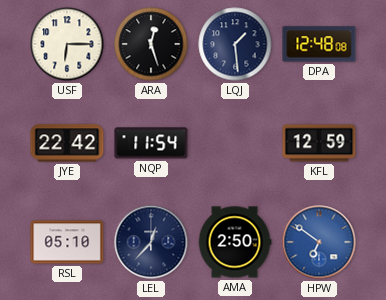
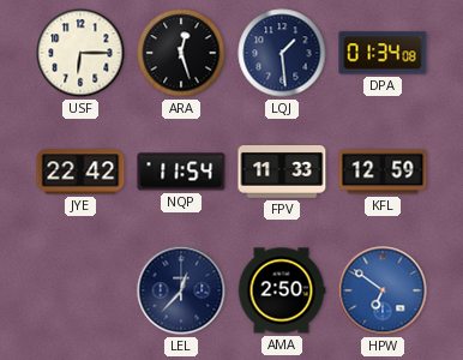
DPA: 12:48 -> 01:34
FPV: none -> 11:33
RSL: 05:10 -> none
